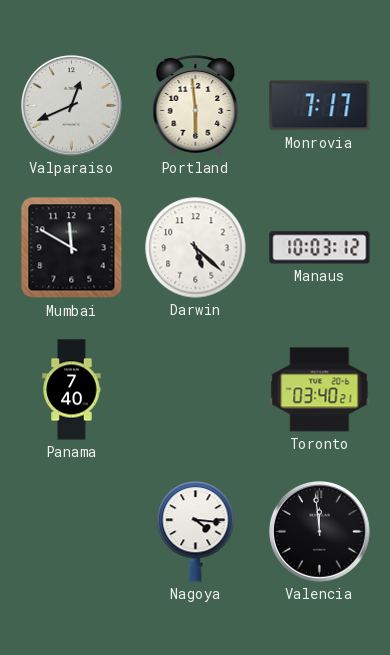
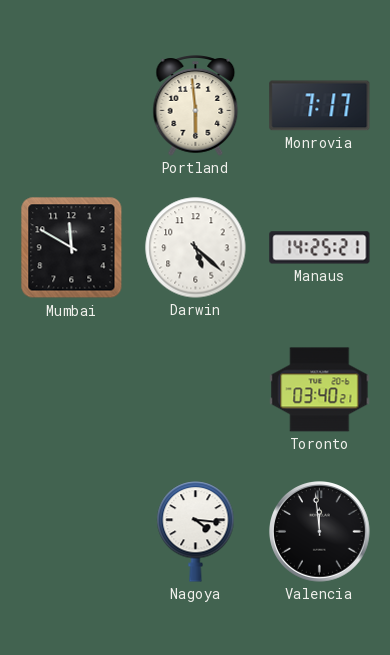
Valparaiso: 12:41 -> none
Manaus: 10:03 -> 14:25
Panama: 7:40 -> none
